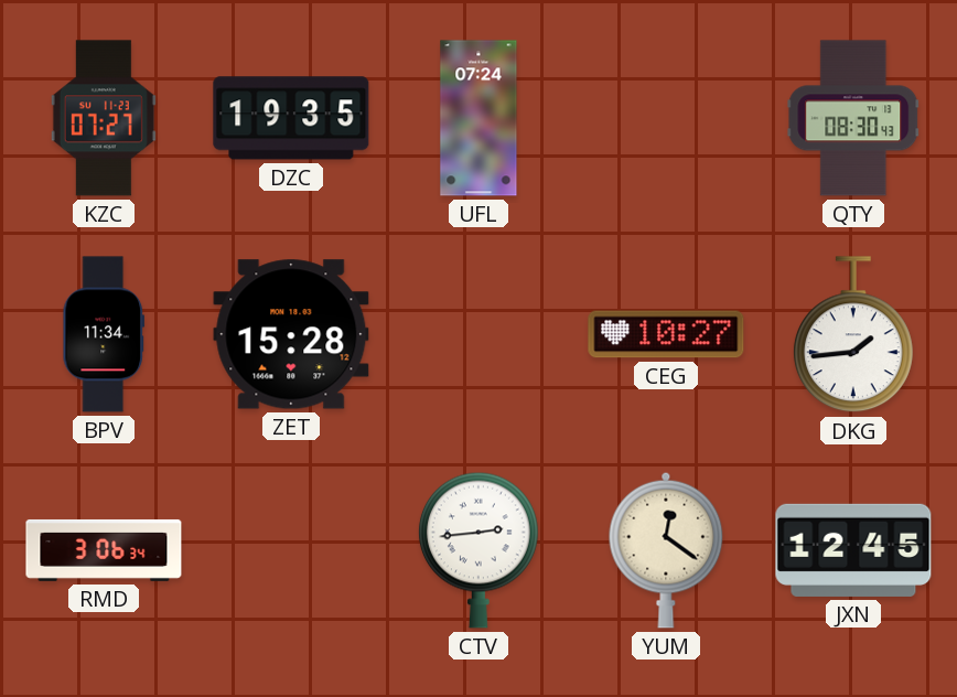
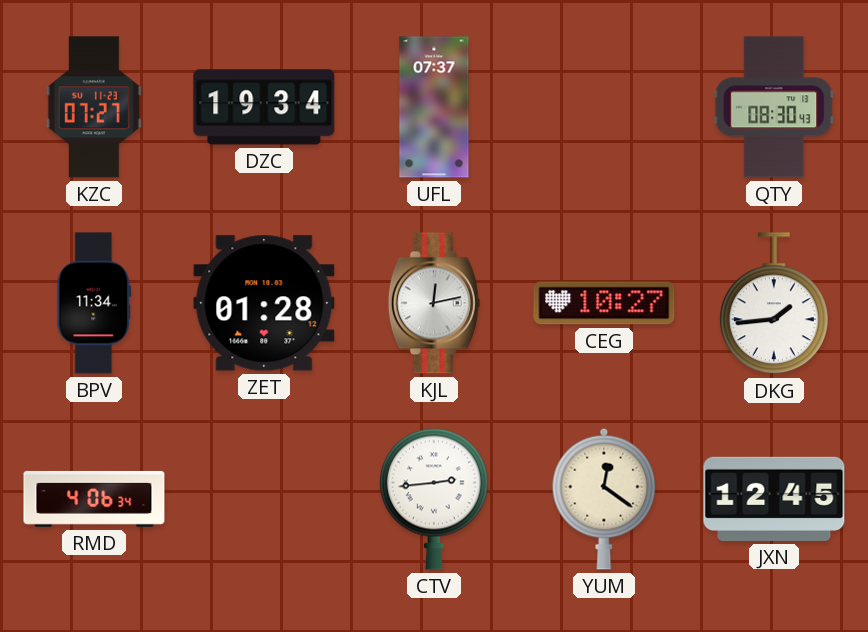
DZC: 19:35 -> 19:34
UFL: 07:24 -> 07:37
ZET: 15:28 -> 01:28
KJL: none -> 12:13
RMD: 3:06 -> 4:06
